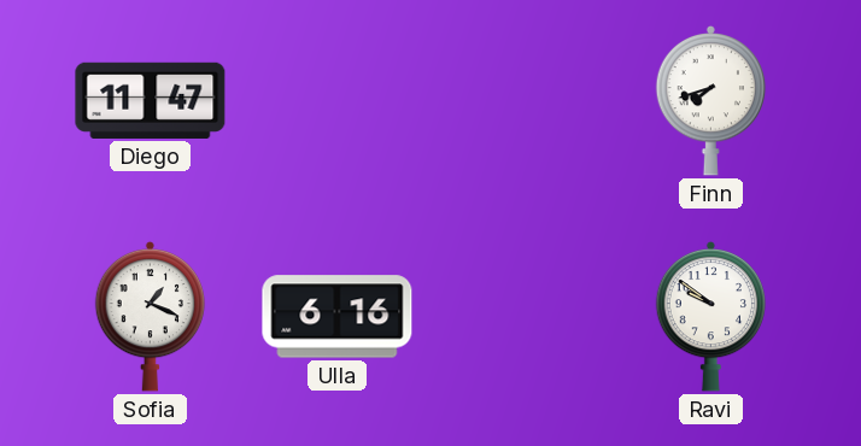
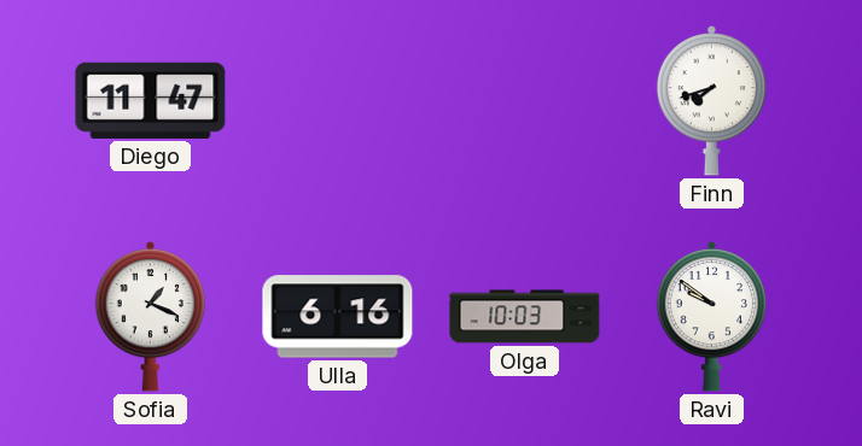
Olga: none -> 10:03
